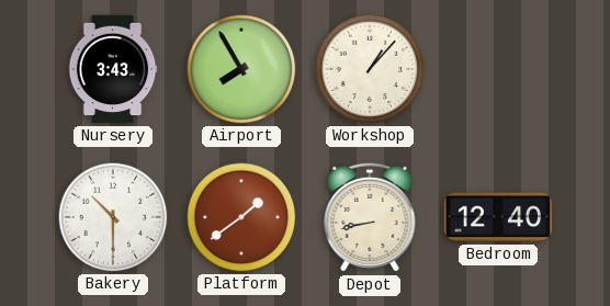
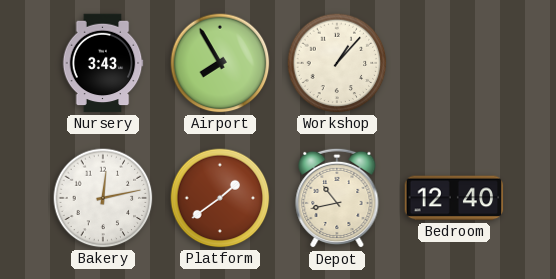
Bakery: 10:30 -> 12:13
Depot: 8:43 -> 10:43
